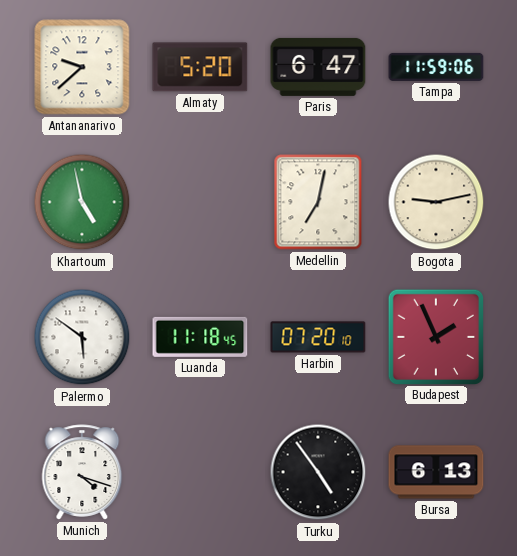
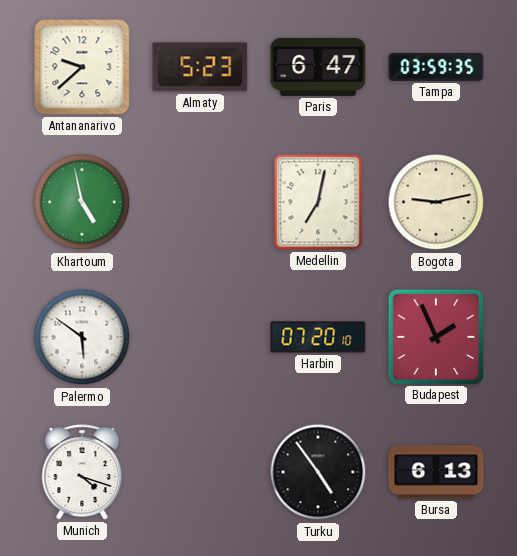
Almaty: 5:20 -> 5:23
Tampa: 11:59 -> 03:59
Luanda: 11:18 -> none
